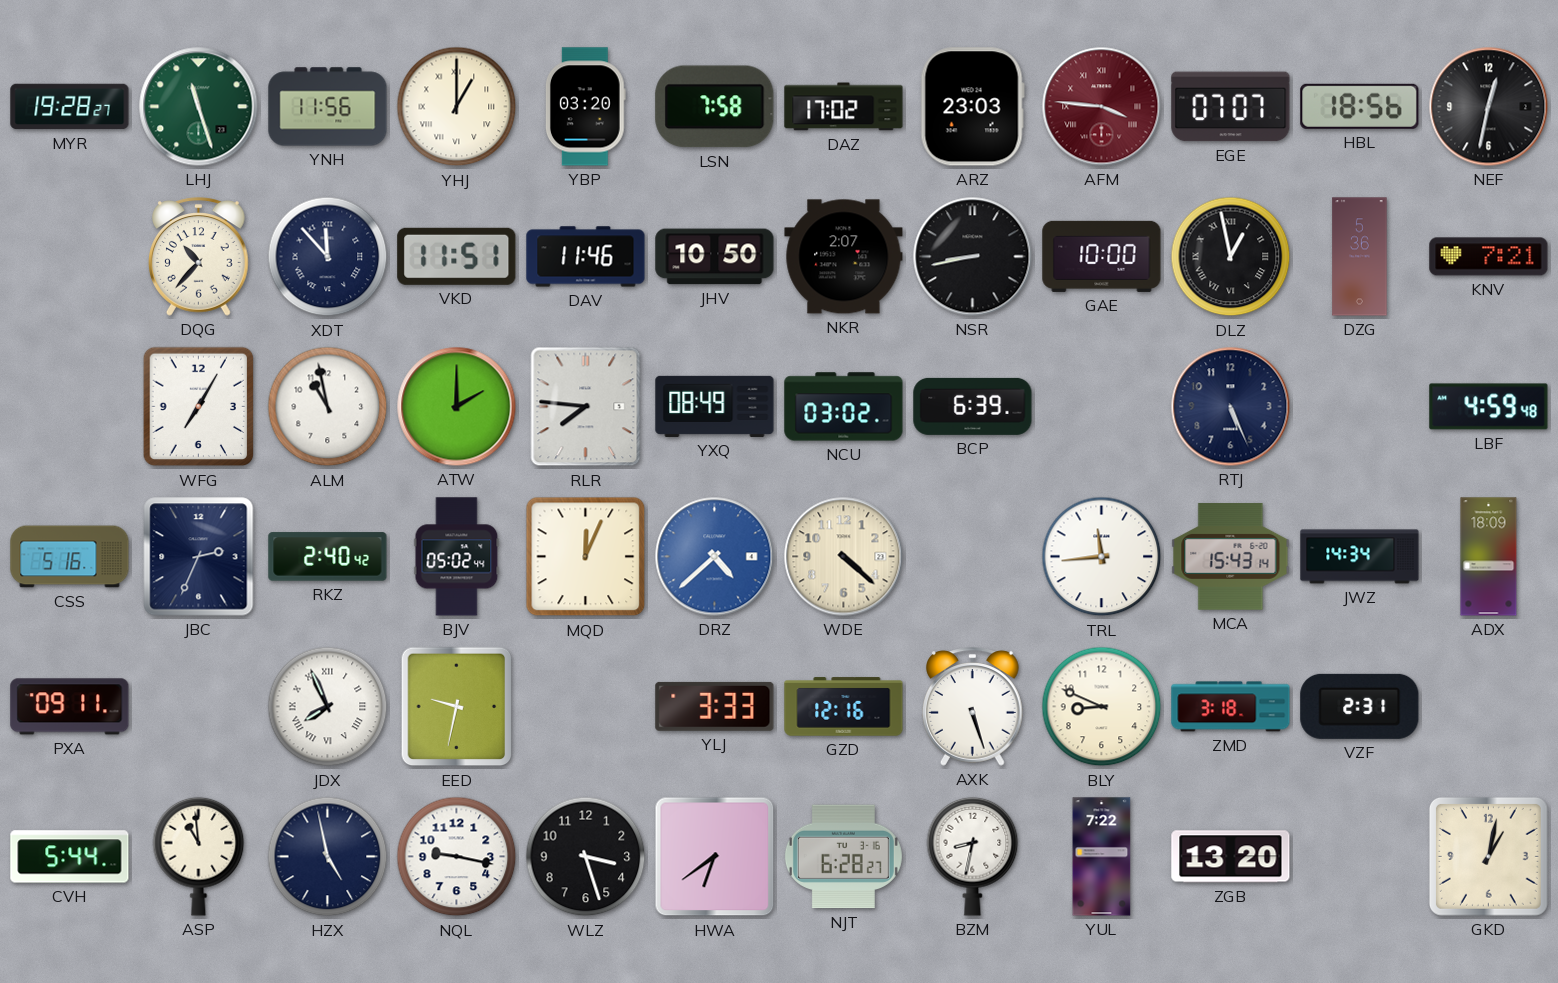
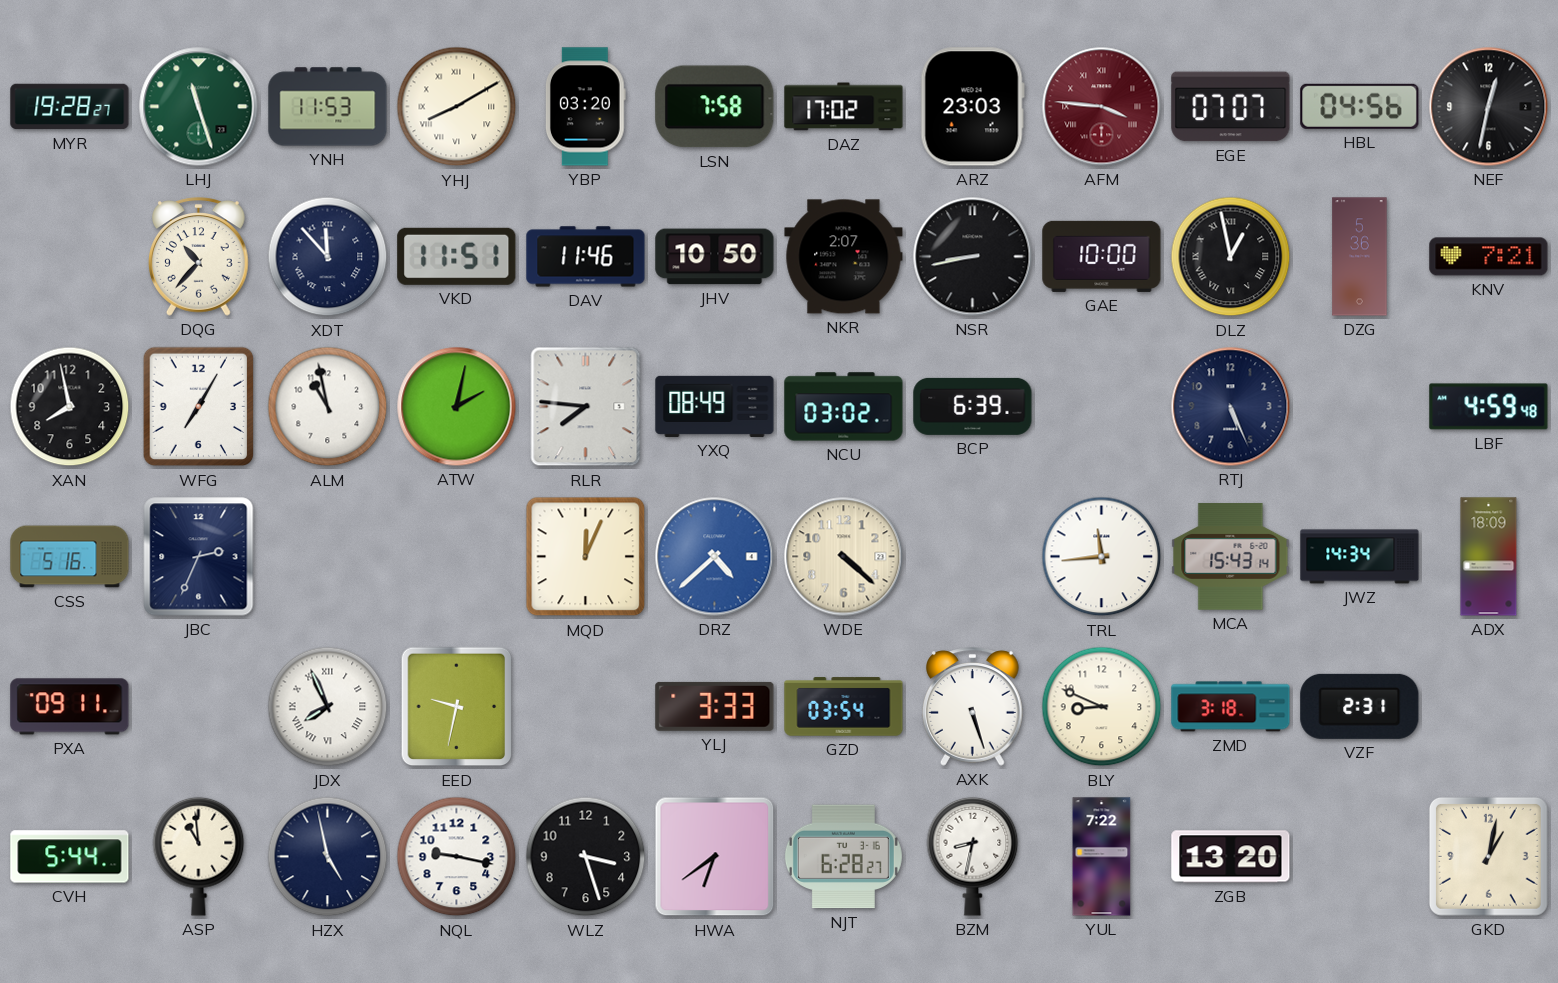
YNH: 11:56 -> 11:53
YHJ: 1:00 -> 8:10
HBL: 18:56 -> 04:56
XAN: none -> 7:58
ATW: 2:00 -> 2:02
RKZ: 2:40 -> none
BJV: 05:02 -> none
GZD: 12:16 -> 03:54
